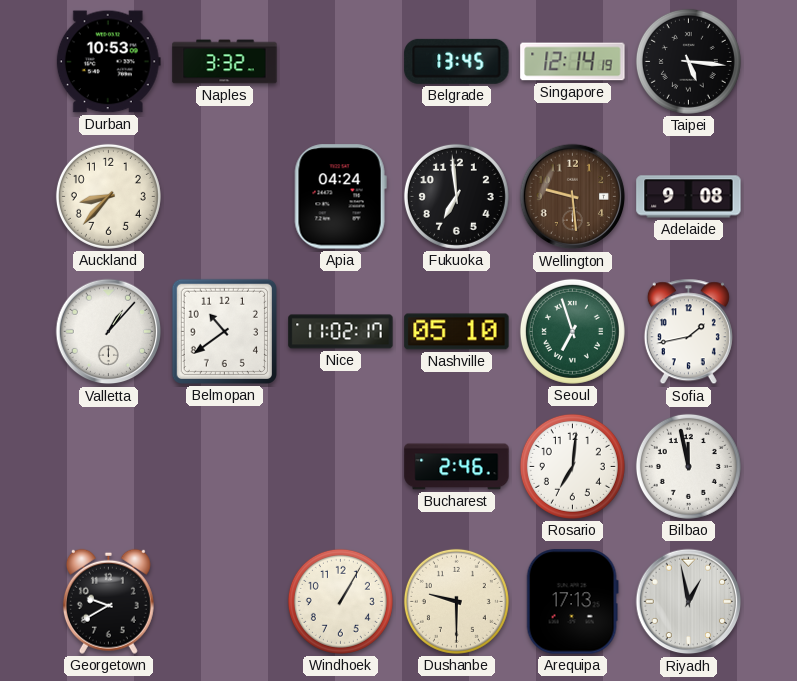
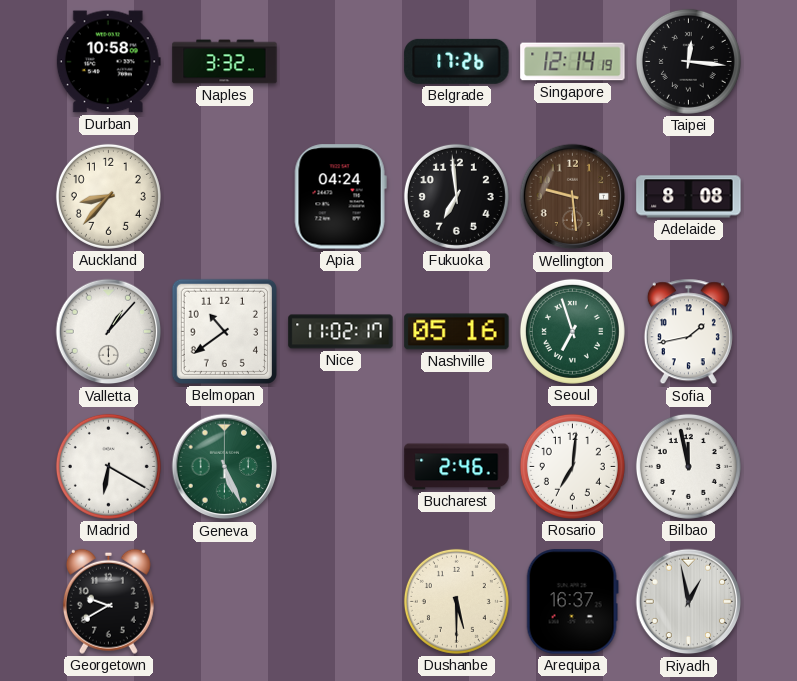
Durban: 10:53 -> 10:58
Belgrade: 13:45 -> 17:26
Taipei: 5:16 -> 12:16
Adelaide: 9:08 -> 8:08
Nashville: 05:10 -> 05:16
Madrid: none -> 6:20
Geneva: none -> 5:26
Windhoek: 1:05 -> none
Dushanbe: 9:30 -> 5:30
Arequipa: 17:13 -> 16:37
